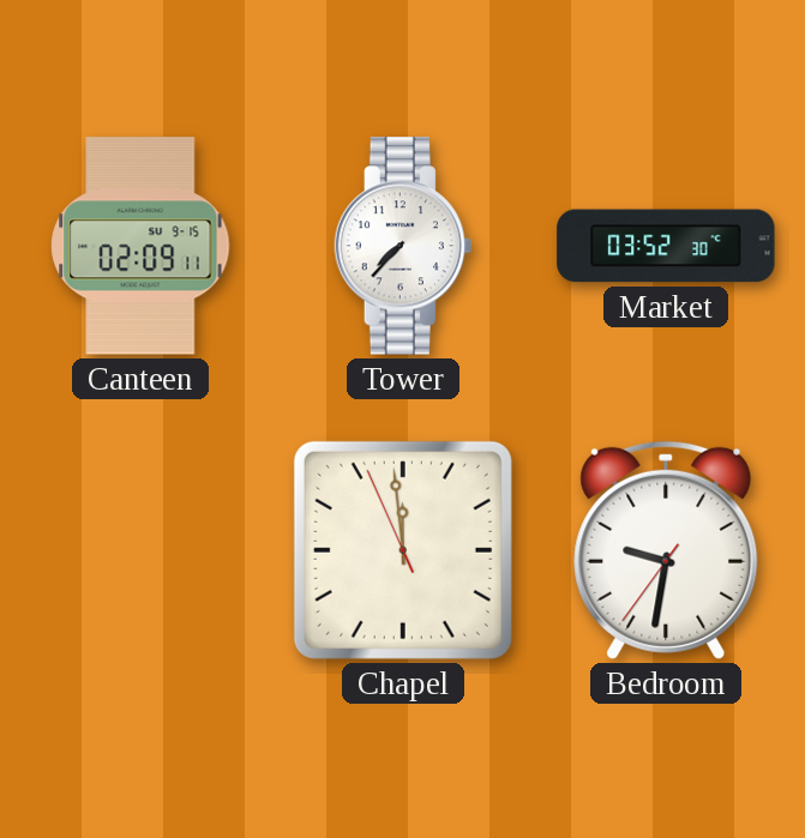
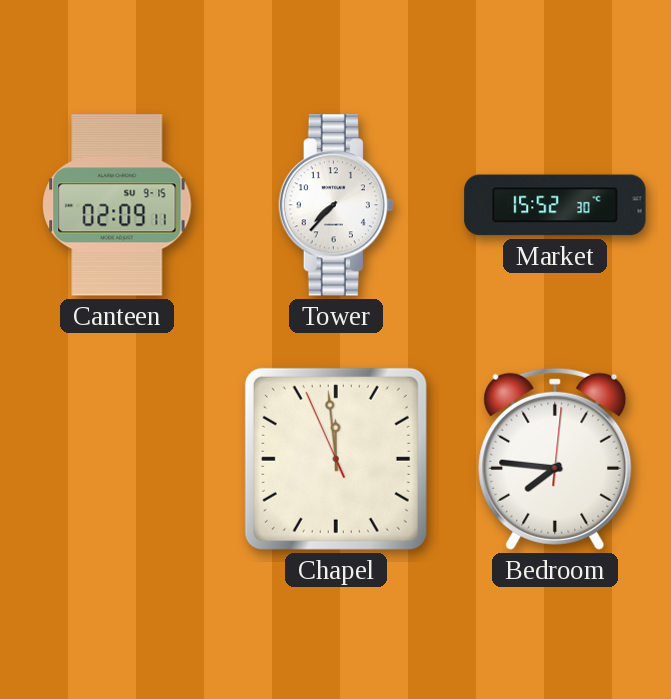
Market: 03:52 -> 15:52
Bedroom: 9:31 -> 7:46
